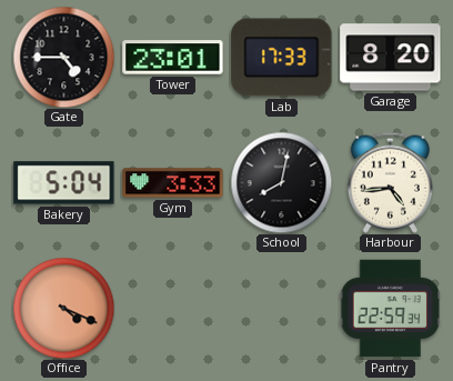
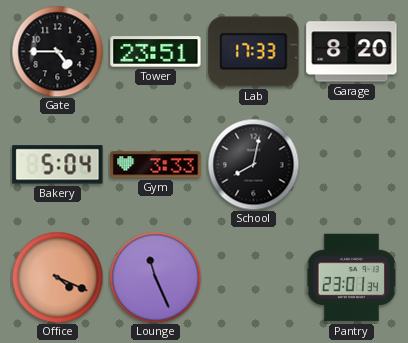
Tower: 23:01 -> 23:51
Harbour: 4:44 -> none
Lounge: none -> 11:26
Pantry: 22:59 -> 23:01
